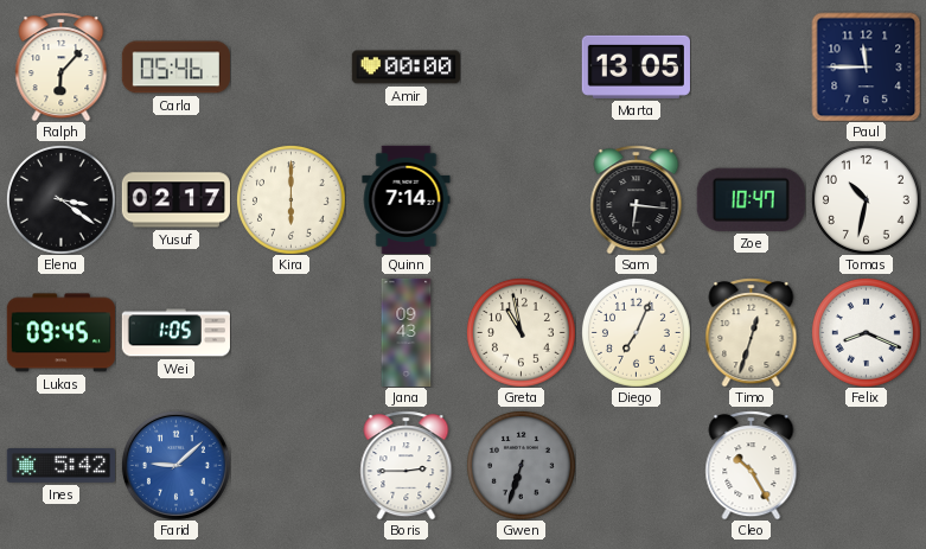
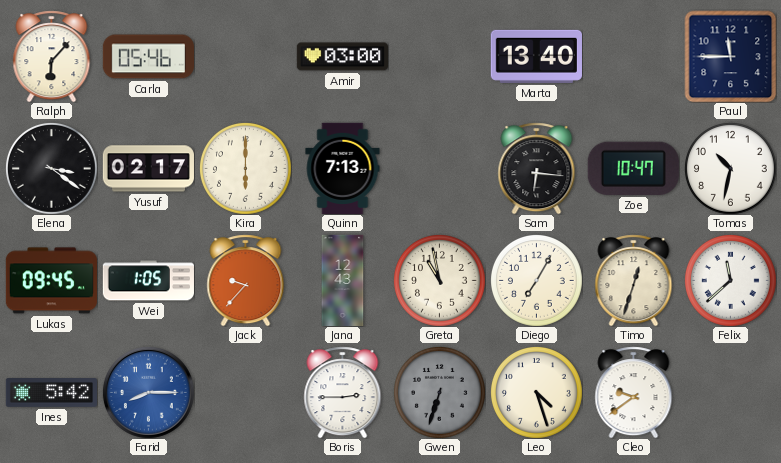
Amir: 00:00 -> 03:00
Marta: 13:05 -> 13:40
Quinn: 7:14 -> 7:13
Jack: none -> 9:37
Jana: 09:43 -> 12:43
Diego: 7:04 -> 7:05
Felix: 8:19 -> 11:38
Farid: 9:08 -> 8:15
Leo: none -> 4:27
Cleo: 10:25 -> 9:39
